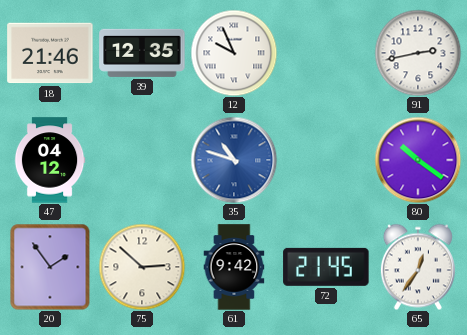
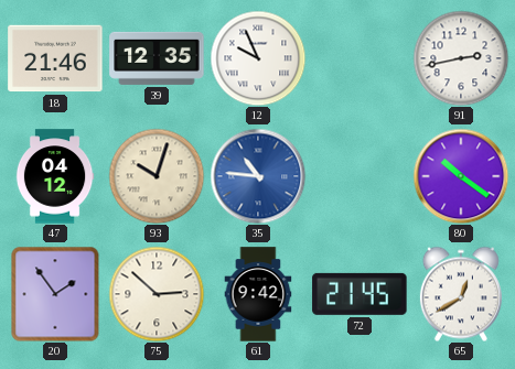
93: none -> 10:03
35: 10:48 -> 10:46
65: 12:36 -> 12:40
